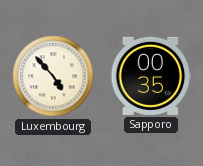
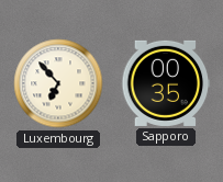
Luxembourg: 4:53 -> 6:53
